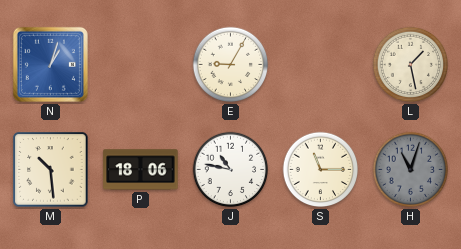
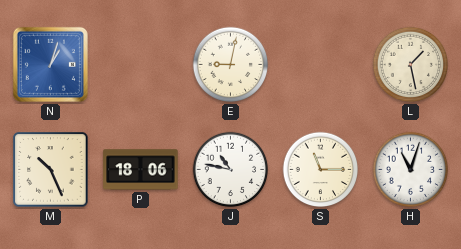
E: 9:05 -> 9:02
M: 10:29 -> 10:26
H dial: grey -> white
